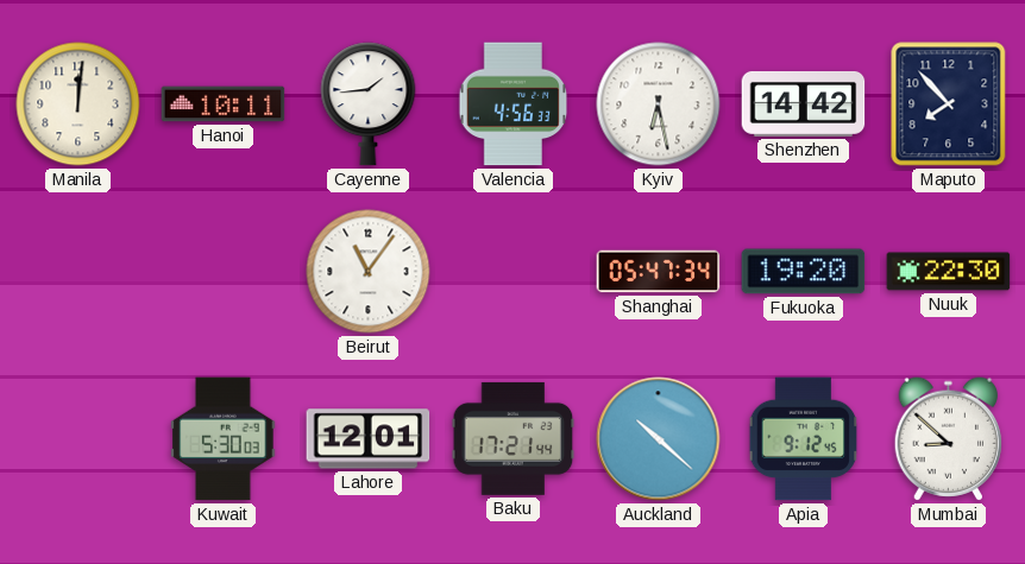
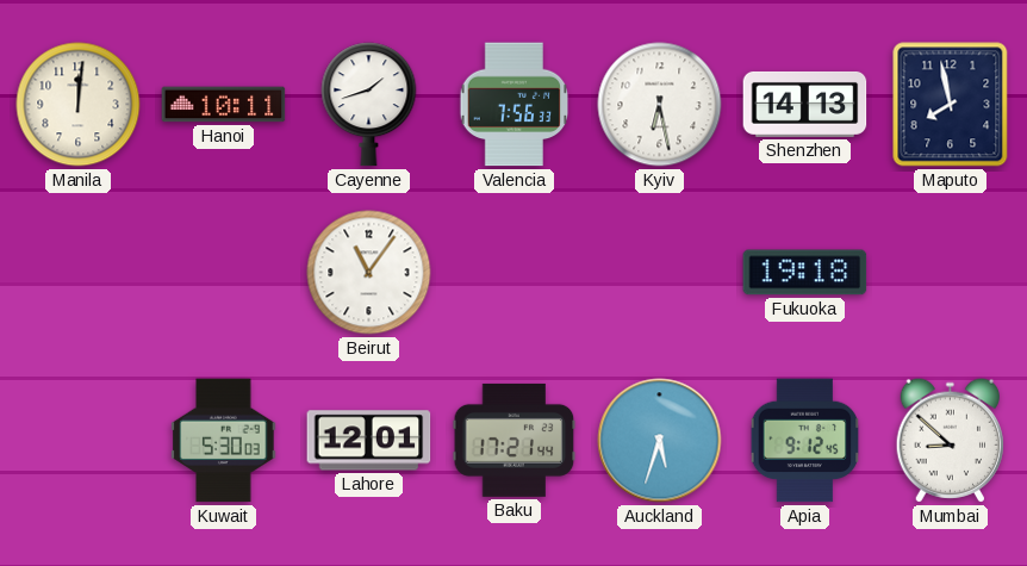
Cayenne: 1:44 -> 1:42
Valencia: 4:56 -> 7:56
Shenzhen: 14:42 -> 14:13
Maputo: 7:53 -> 7:58
Shanghai: 05:47 -> none
Fukuoka: 19:20 -> 19:18
Nuuk: 22:30 -> none
Auckland: 10:22 -> 5:33
